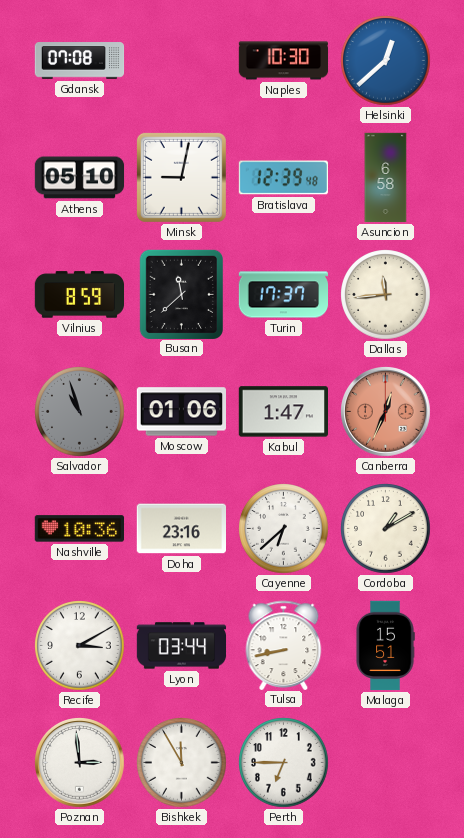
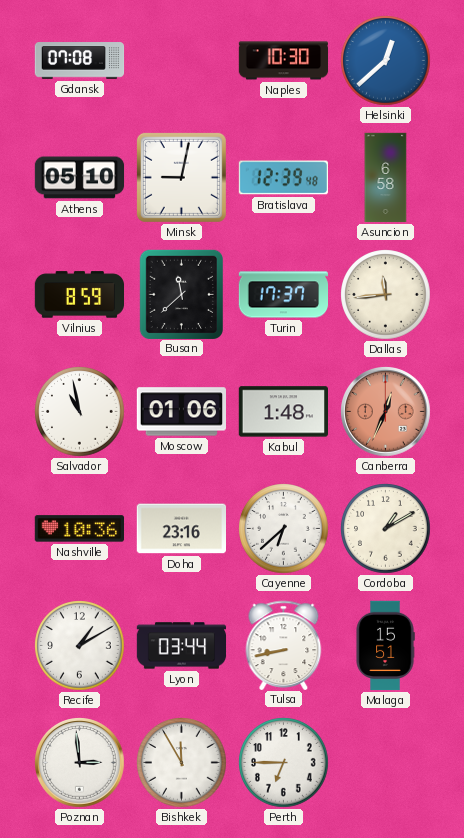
Salvador: 10:57 -> 10:58
Salvador dial: grey -> white
Kabul: 1:47 -> 1:48
Recife: 3:10 -> 1:10
